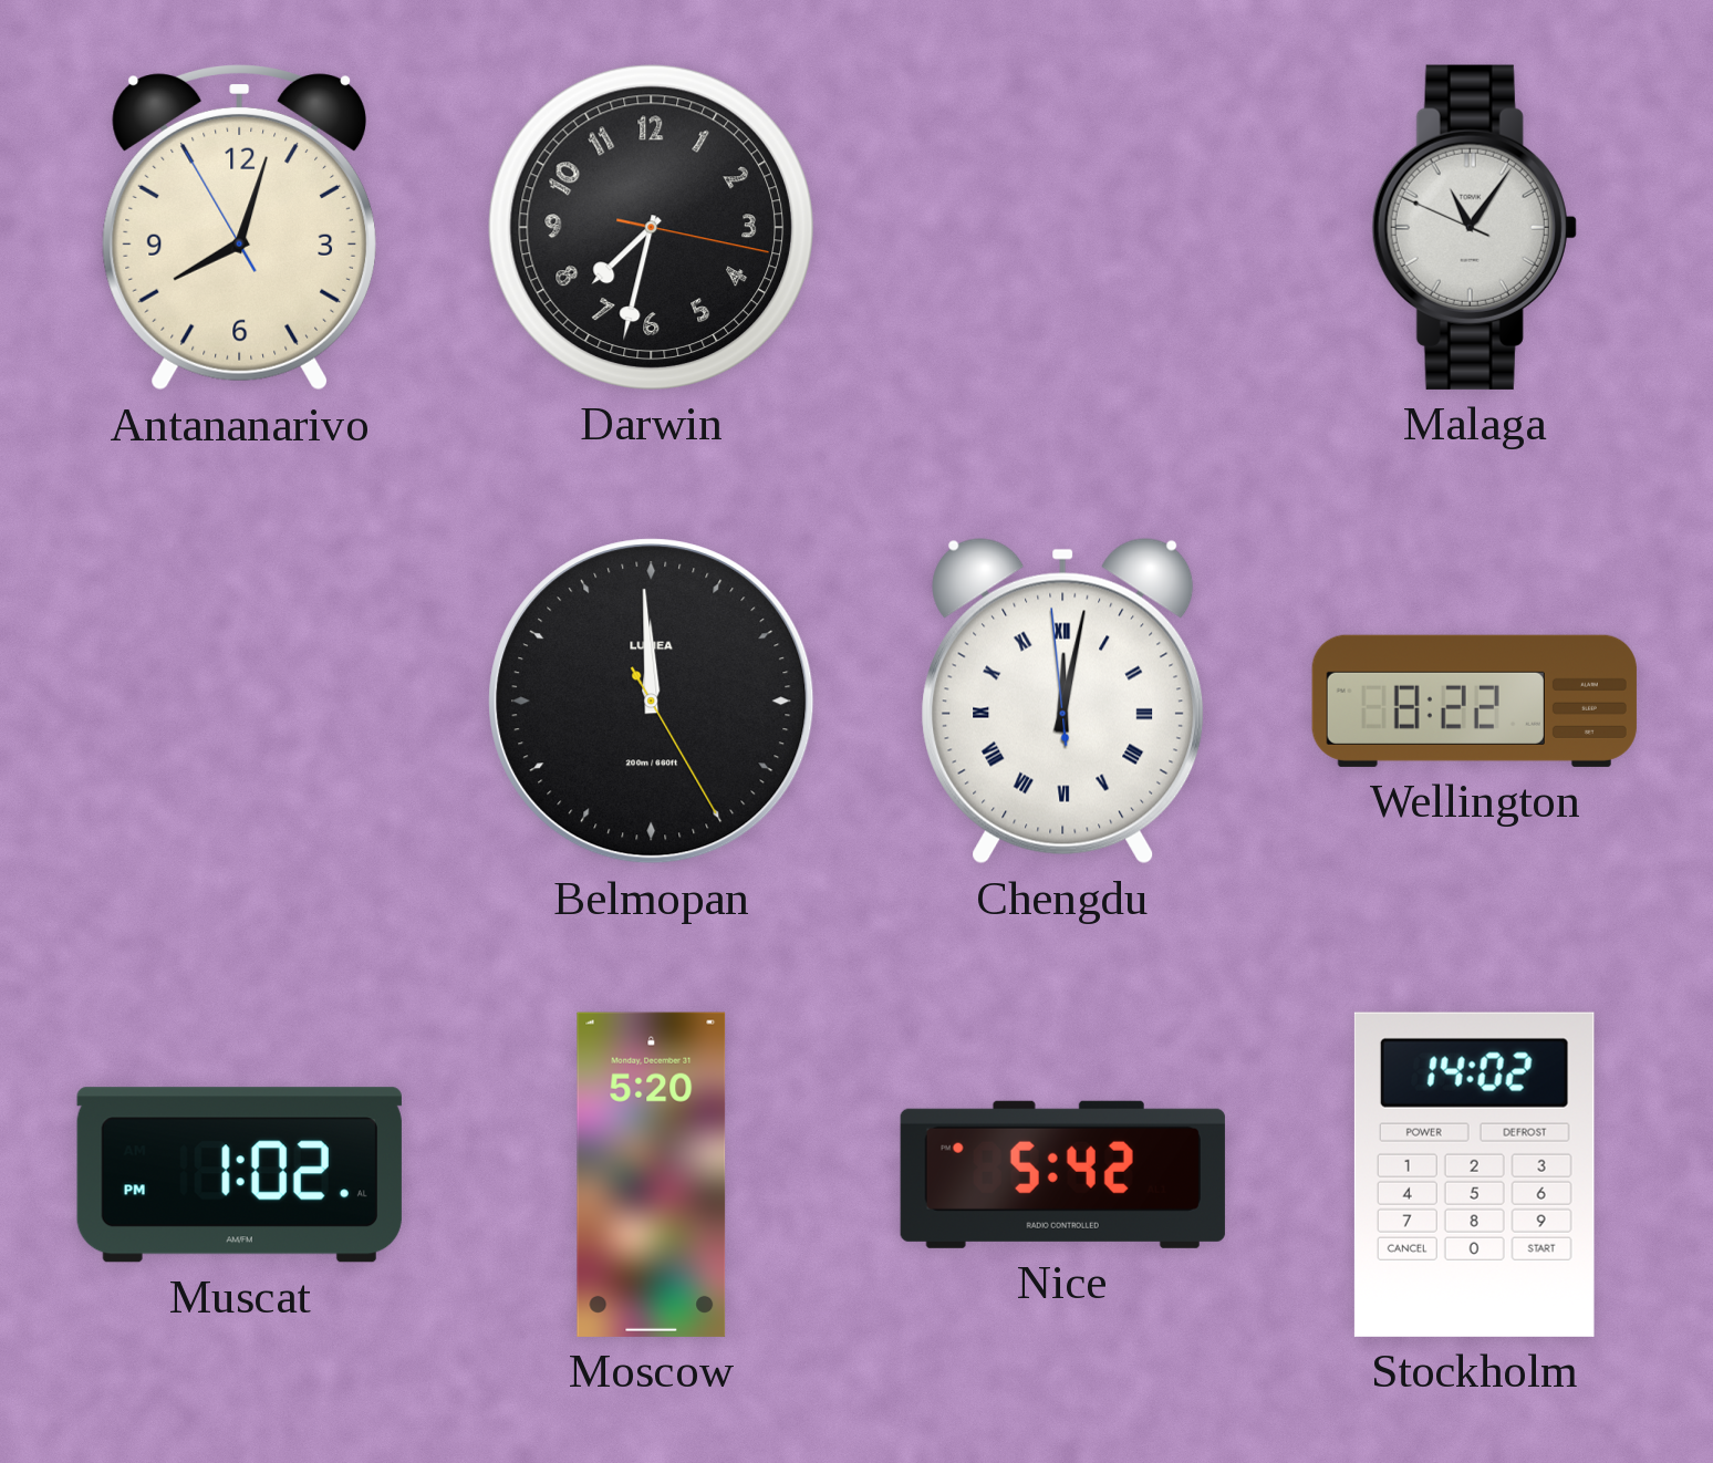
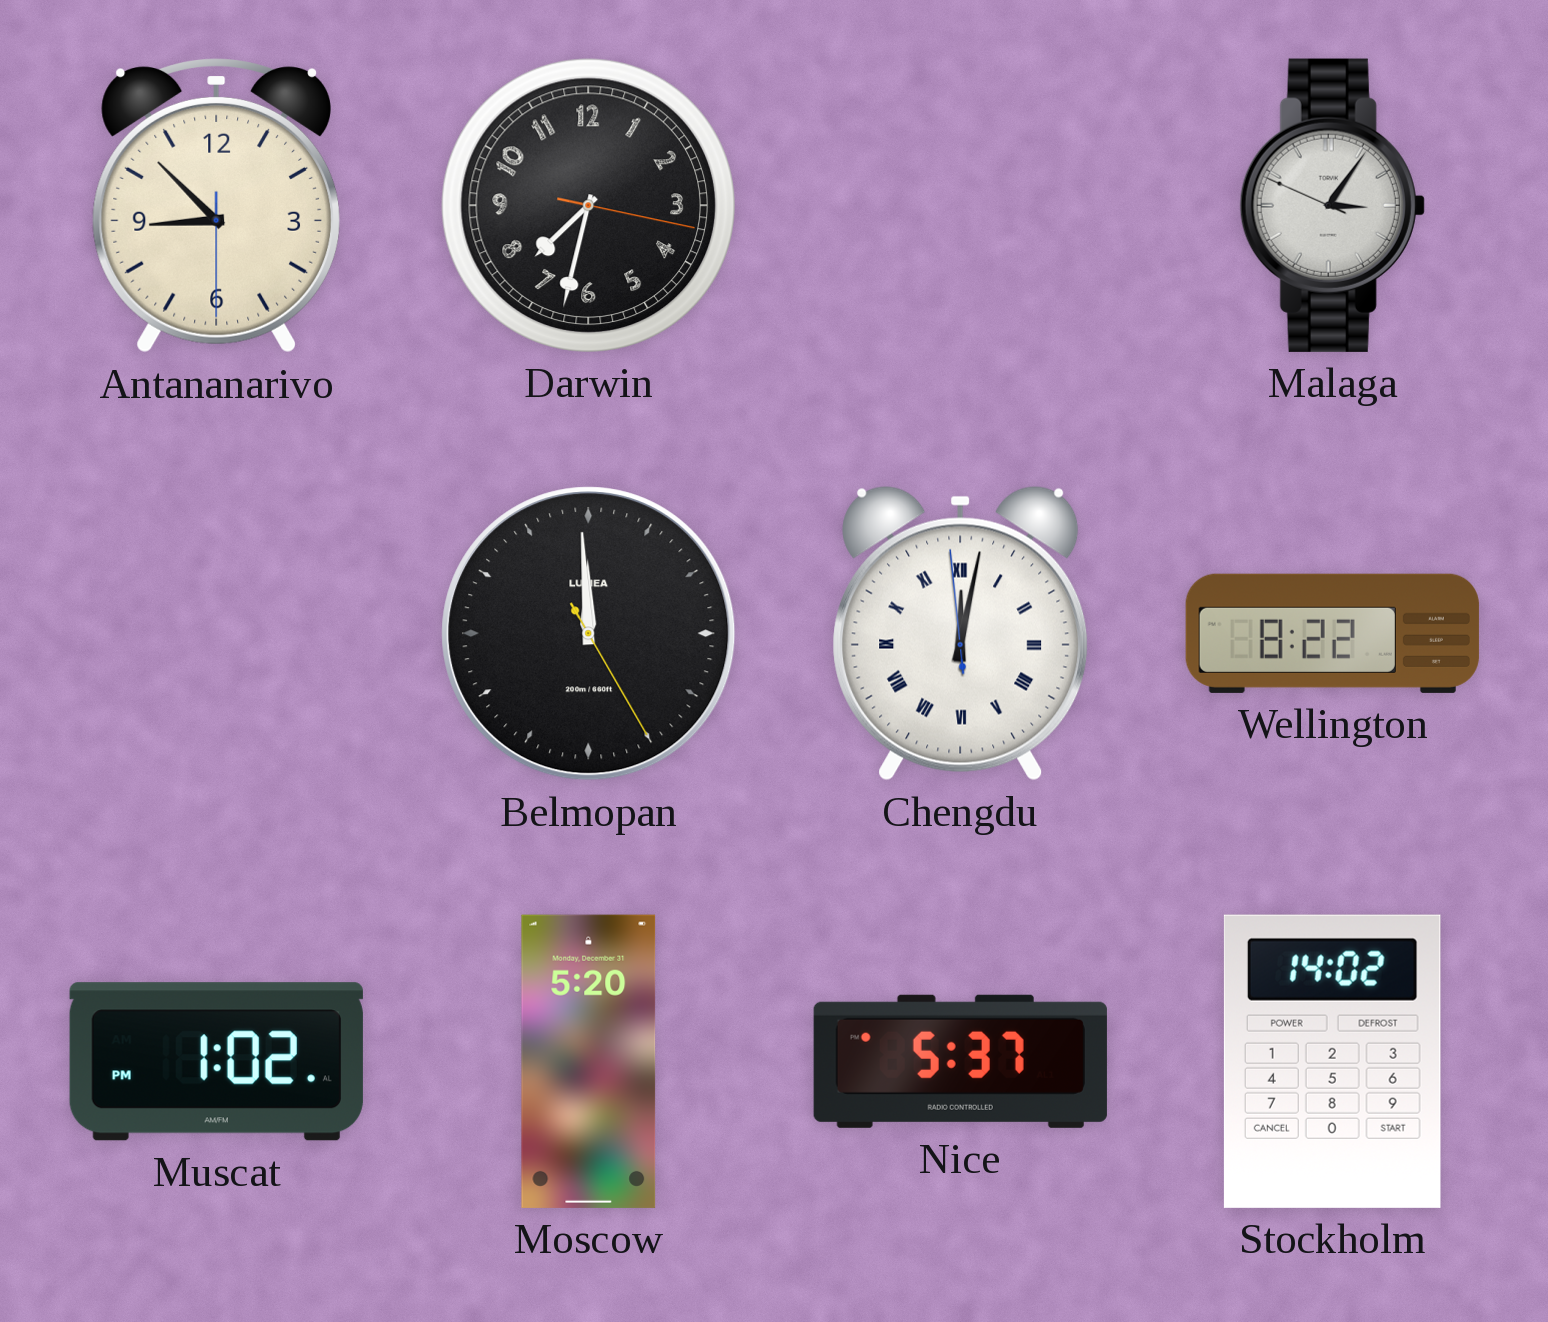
Antananarivo: 8:02 -> 8:52
Malaga: 11:05 -> 3:05
Nice: 5:42 -> 5:37
